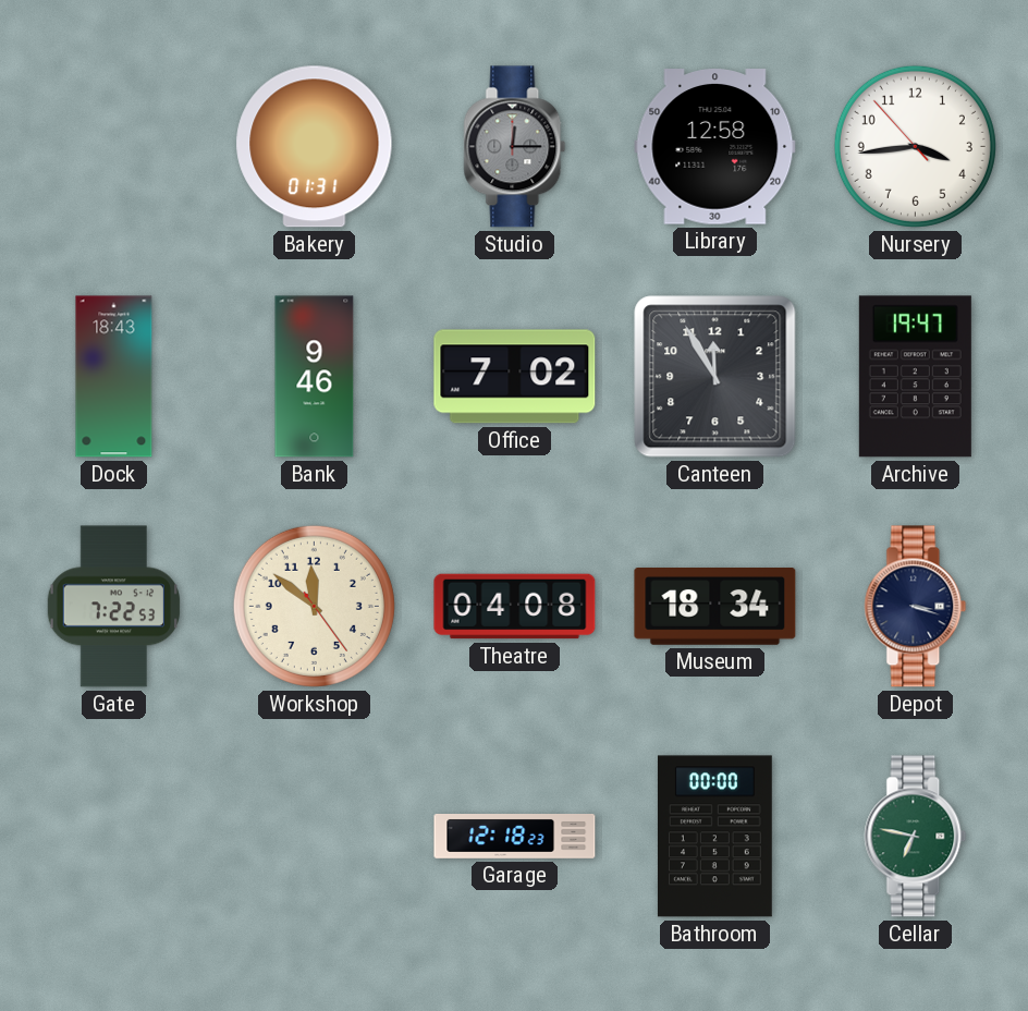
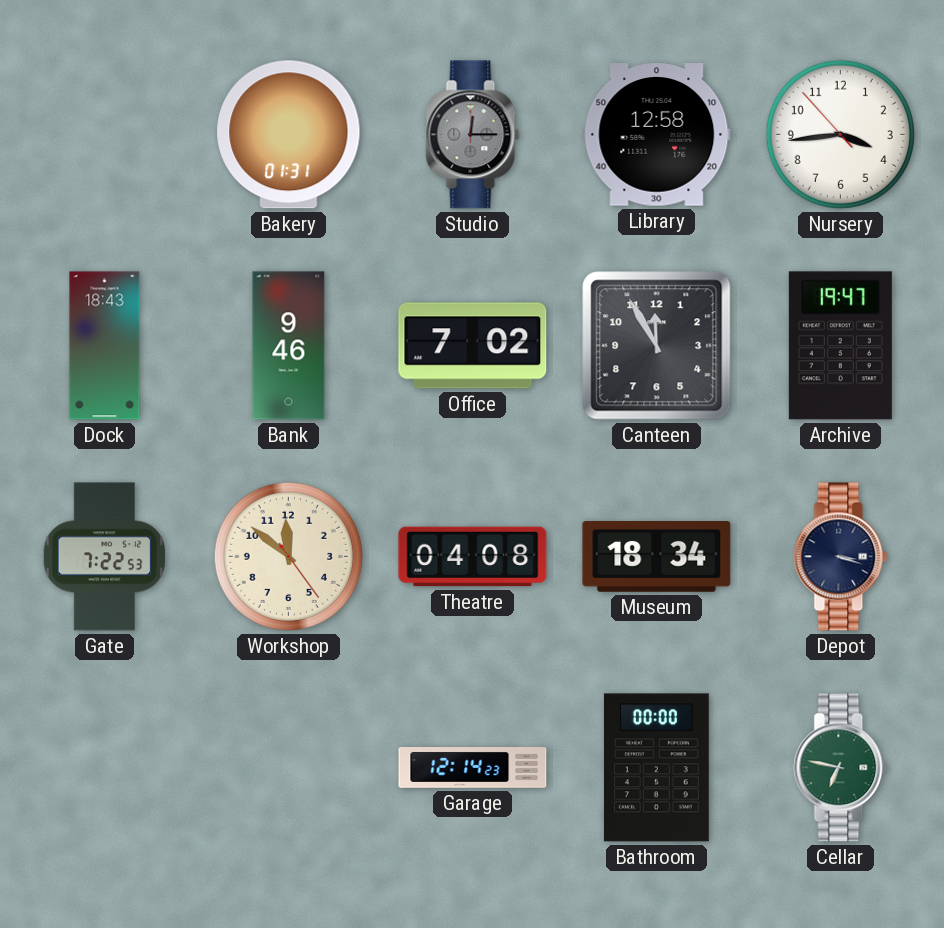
Garage: 12:18 -> 12:14
